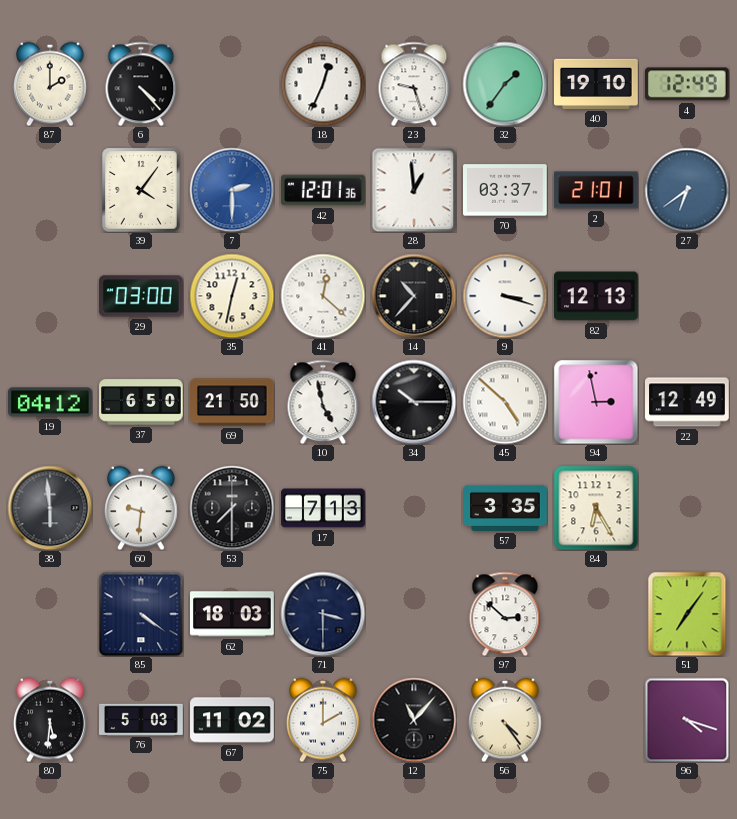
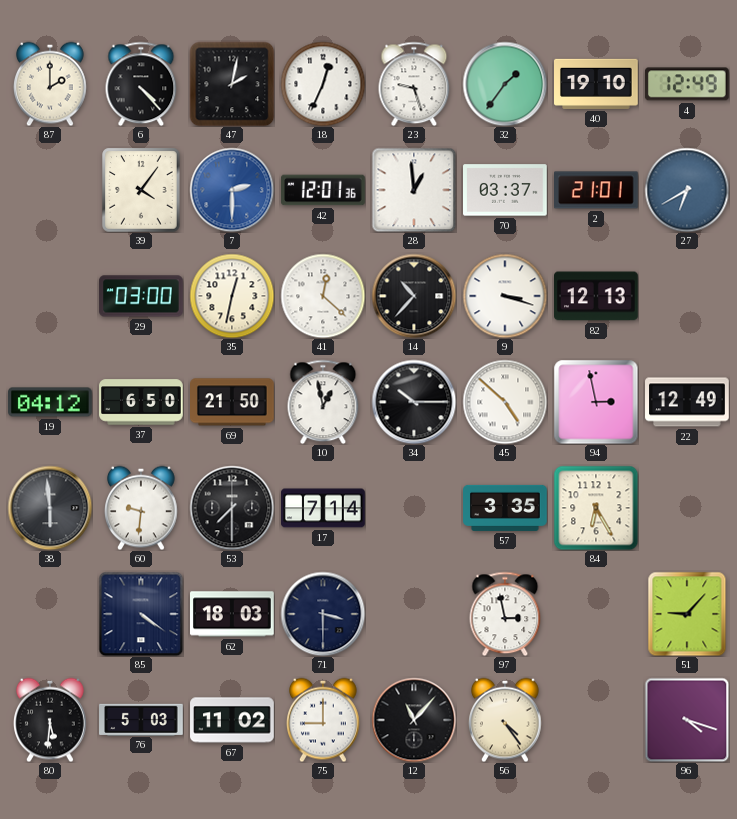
47: none -> 2:02
27: 6:39 -> 6:40
10: 4:58 -> 12:58
17: 7:13 -> 7:14
97: 2:52 -> 2:58
51: 7:06 -> 9:07
75: 2:00 -> 9:00
